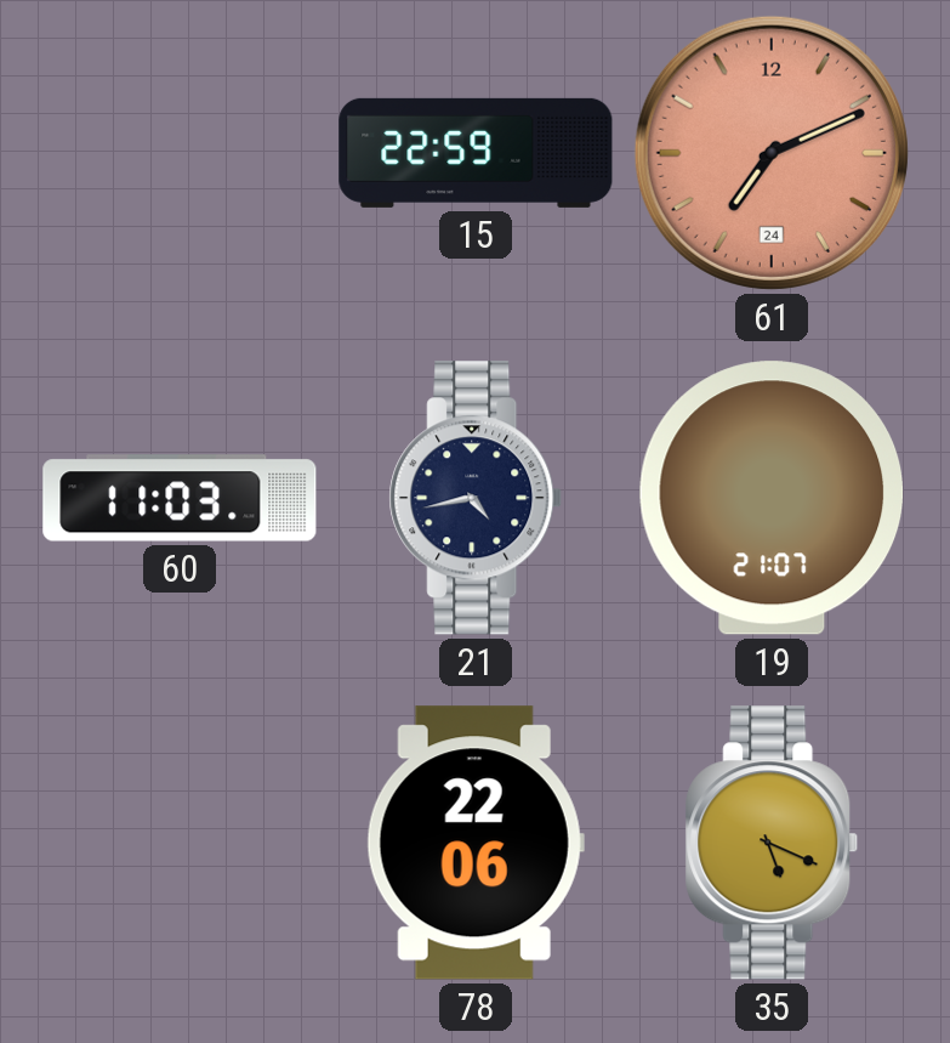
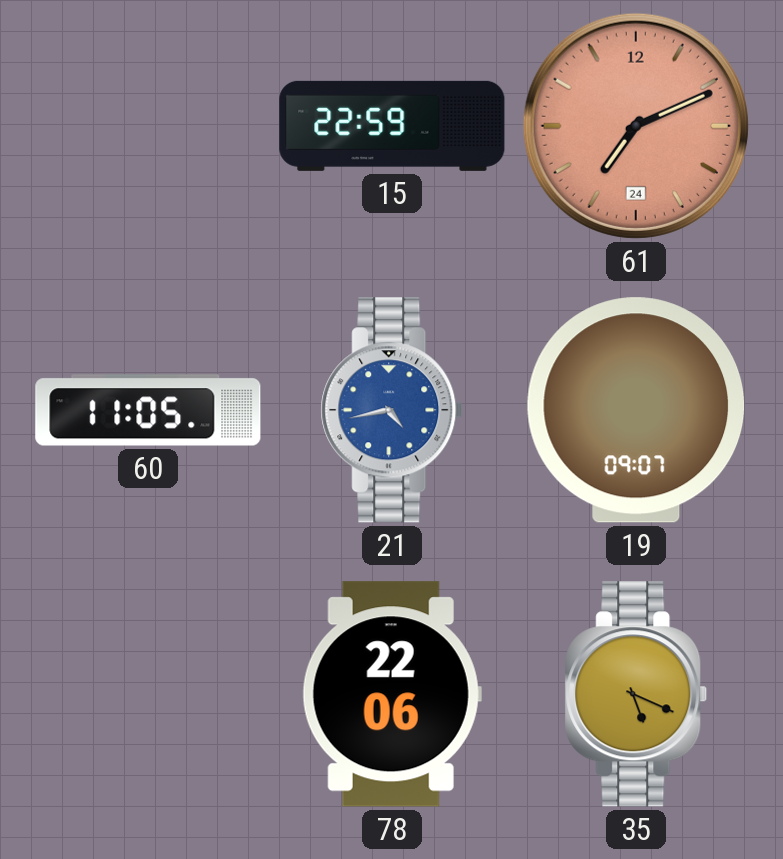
60: 11:03 -> 11:05
21 dial: navy -> blue
19: 21:07 -> 09:07
